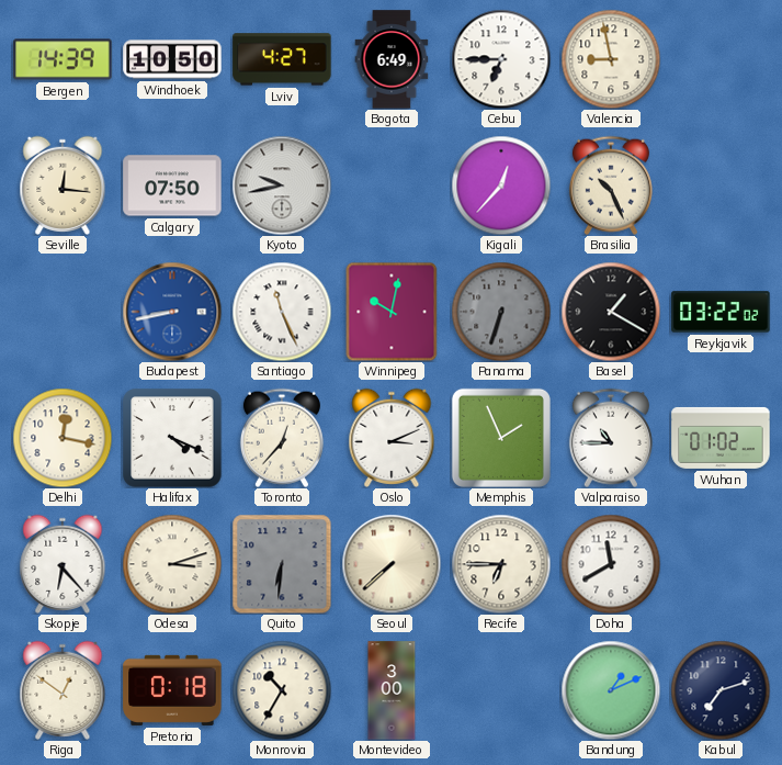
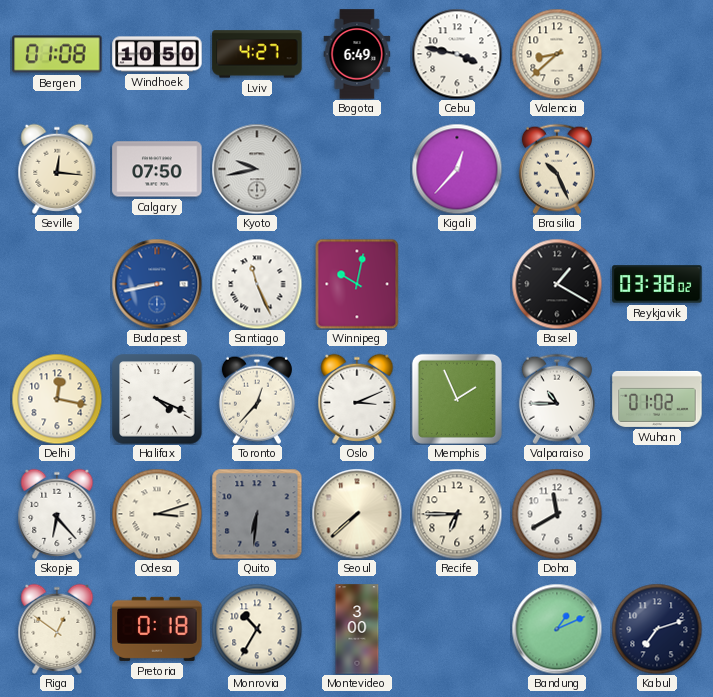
Bergen: 14:39 -> 01:08
Cebu: 6:45 -> 3:47
Valencia: 8:58 -> 8:38
Panama: 6:33 -> none
Reykjavik: 03:22 -> 03:38
